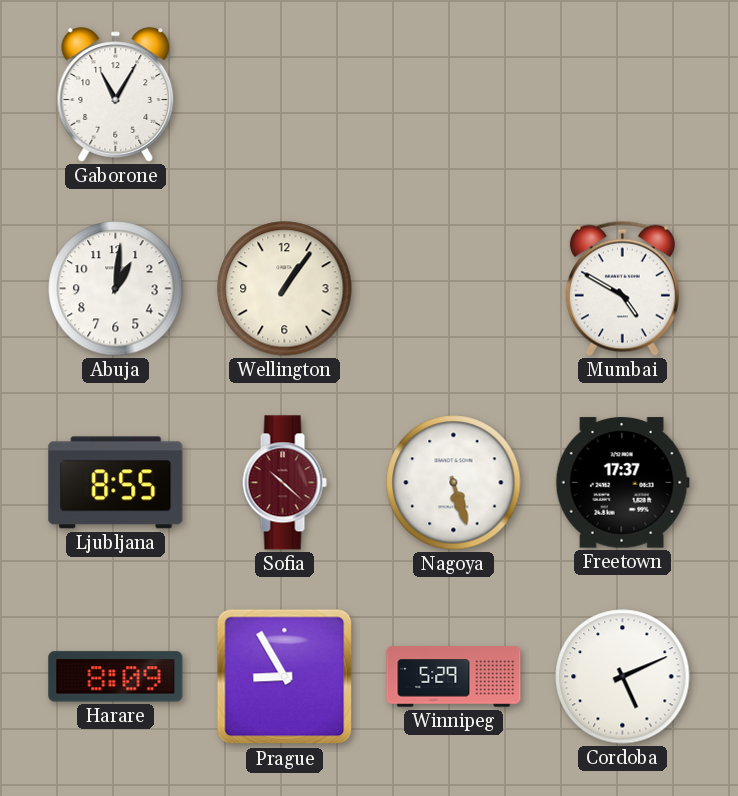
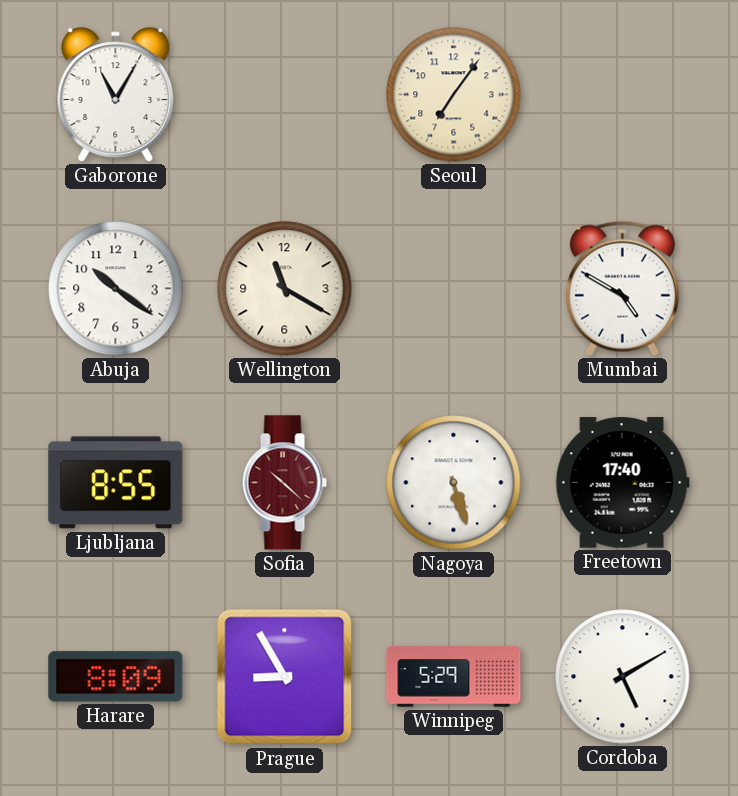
Seoul: none -> 7:06
Abuja: 1:01 -> 10:21
Wellington: 1:06 -> 11:20
Freetown: 17:37 -> 17:40
Cordoba: 5:11 -> 5:10
